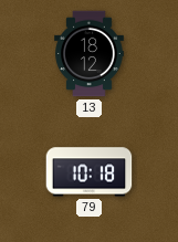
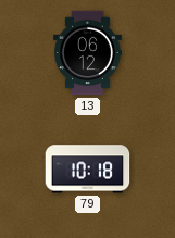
13: 18:12 -> 06:12
